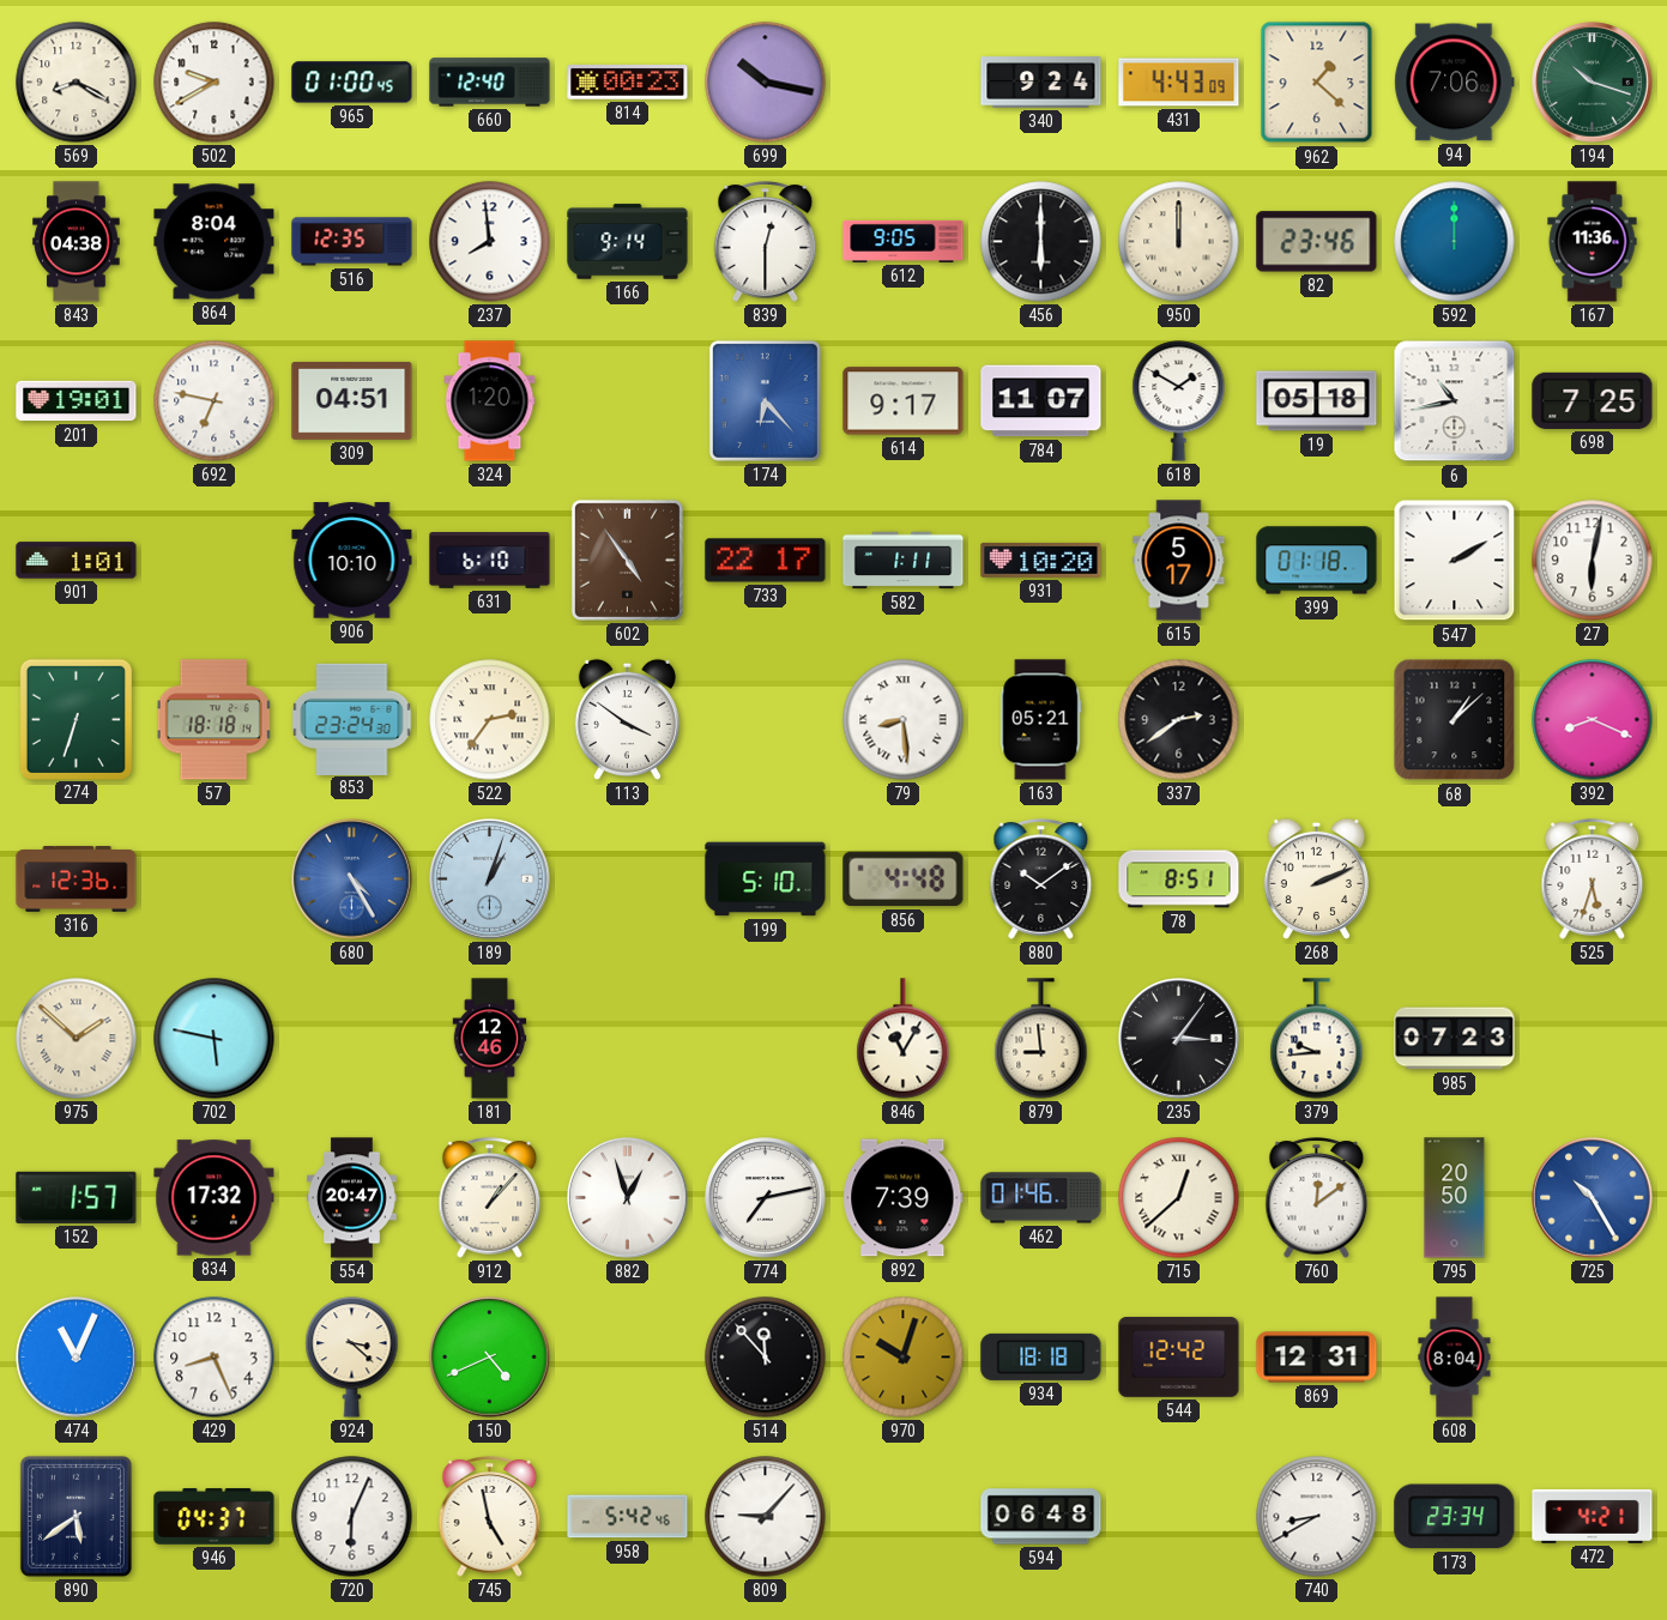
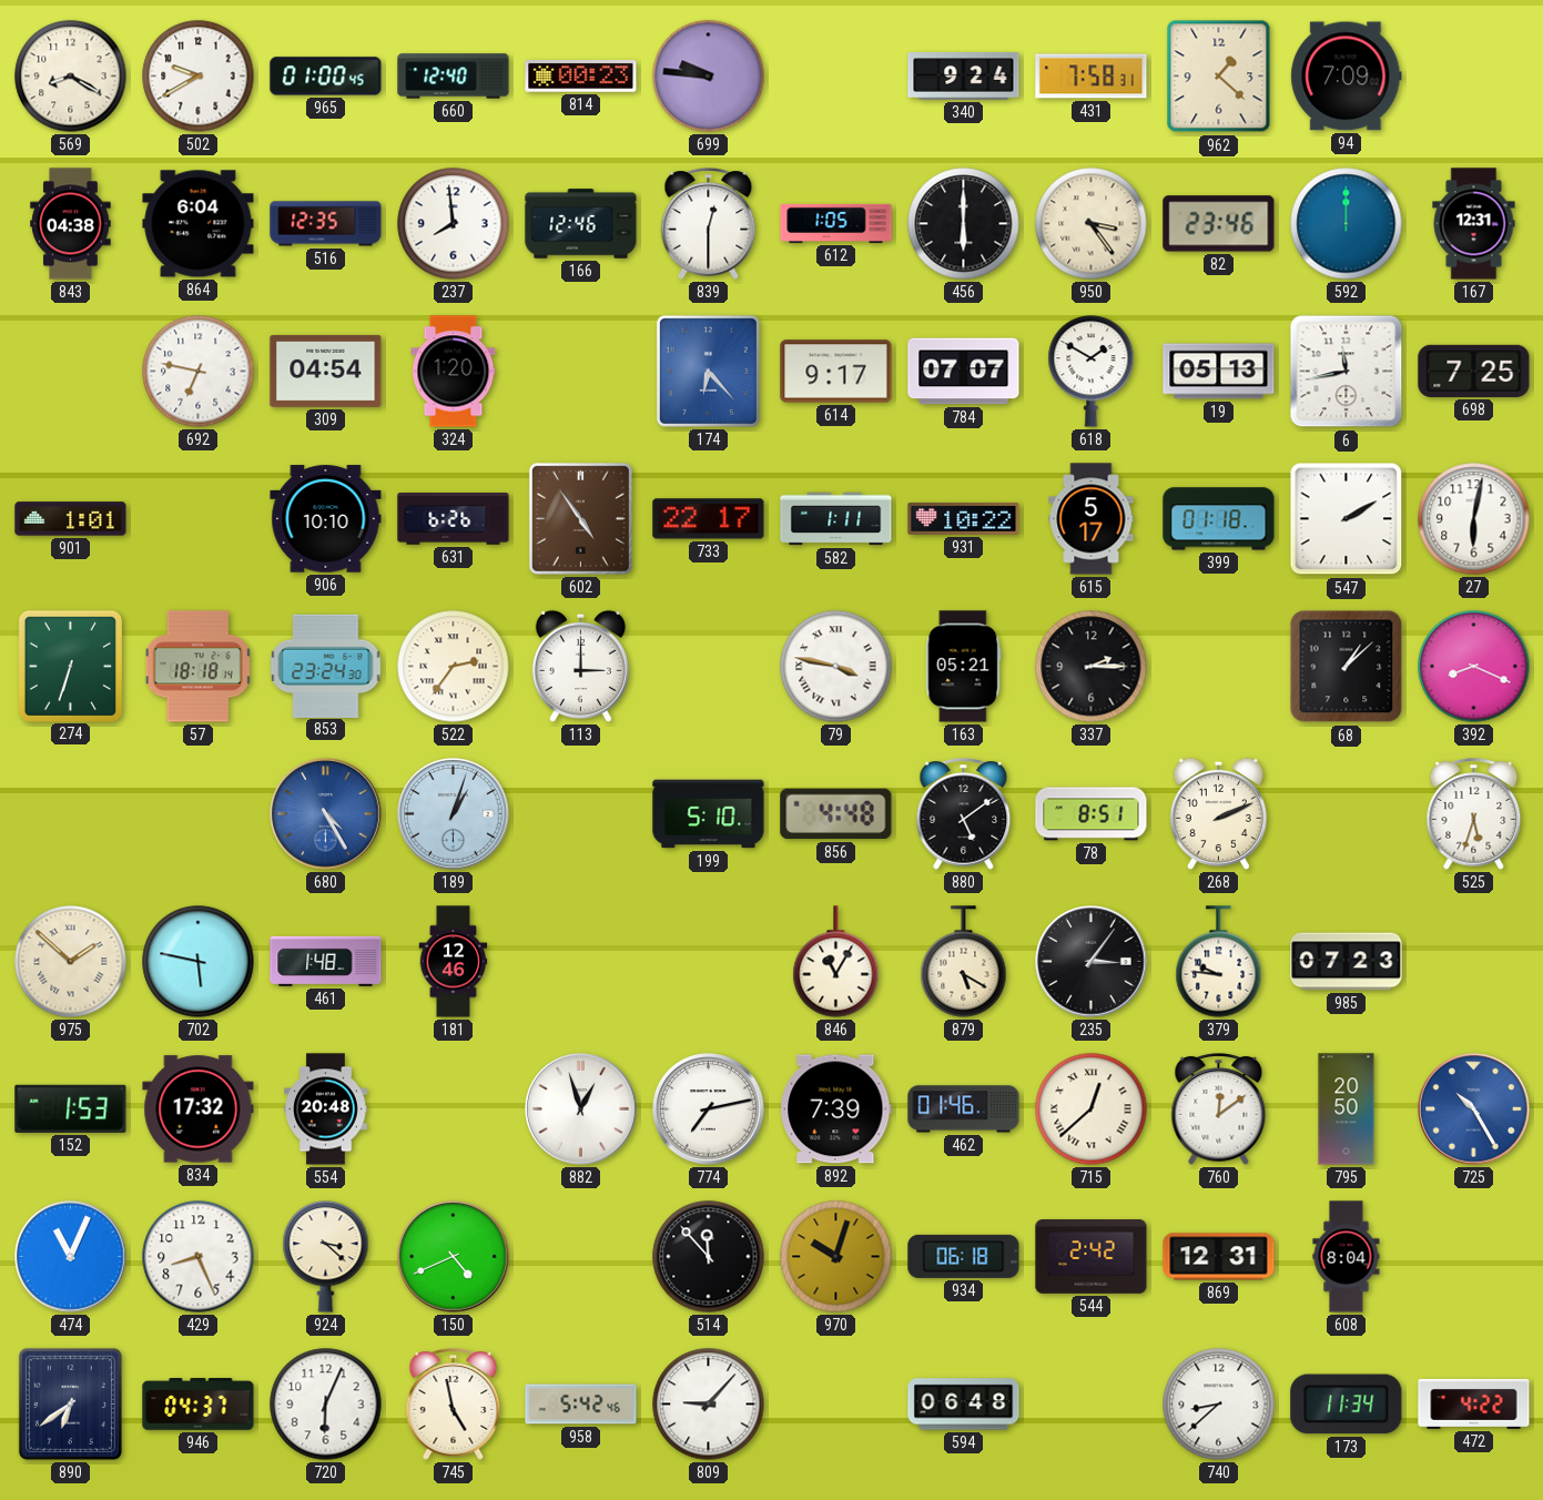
699: 10:17 -> 9:46
431: 4:43 -> 7:58
94: 7:06 -> 7:09
194: 10:18 -> none
864: 8:04 -> 6:04
166: 9:14 -> 12:46
612: 9:05 -> 1:05
950: 12:00 -> 3:24
167: 11:36 -> 12:31
201: 19:01 -> none
309: 04:51 -> 04:54
784: 11:07 -> 07:07
19: 05:18 -> 05:13
6: 10:43 -> 11:43
631: 6:10 -> 6:26
931: 10:20 -> 10:22
113: 3:51 -> 3:00
79: 8:29 -> 3:47
337: 2:39 -> 2:15
316: 12:36 -> none
880: 10:09 -> 5:09
461: none -> 1:48
879: 8:59 -> 5:20
379: 9:44 -> 9:46
152: 1:57 -> 1:53
554: 20:47 -> 20:48
912: 1:07 -> none
934: 18:18 -> 06:18
544: 12:42 -> 2:42
890: 5:39 -> 6:39
740: 8:40 -> 8:38
173: 23:34 -> 11:34
472: 4:21 -> 4:22
